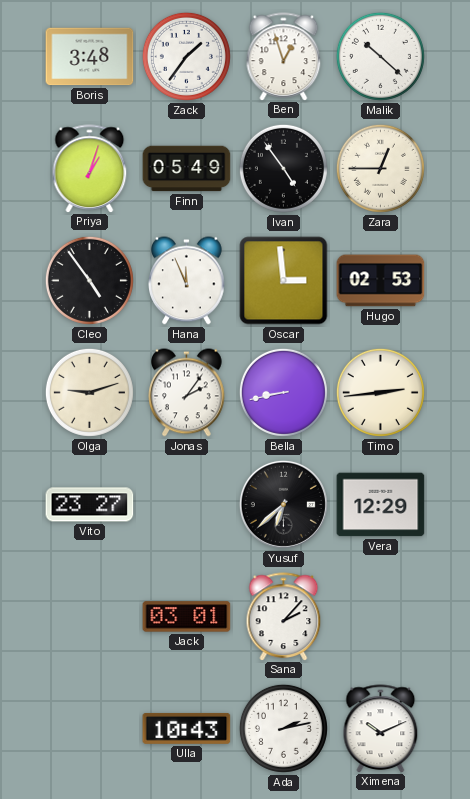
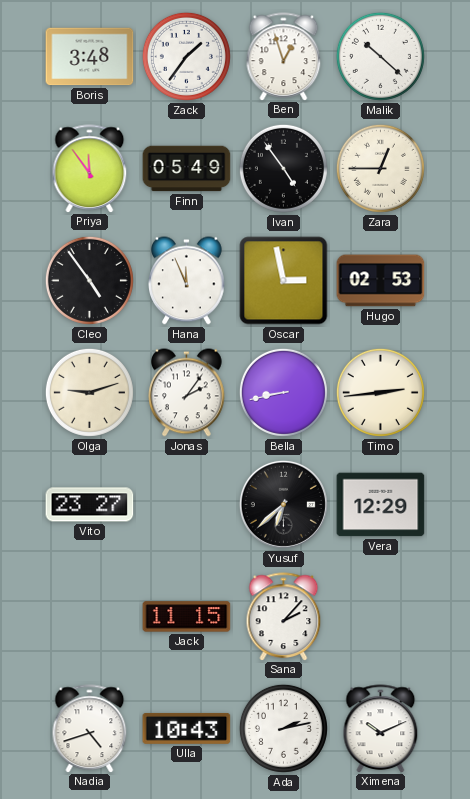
Priya: 1:03 -> 11:54
Oscar: 2:59 -> 2:58
Jack: 03:01 -> 11:15
Nadia: none -> 4:42
